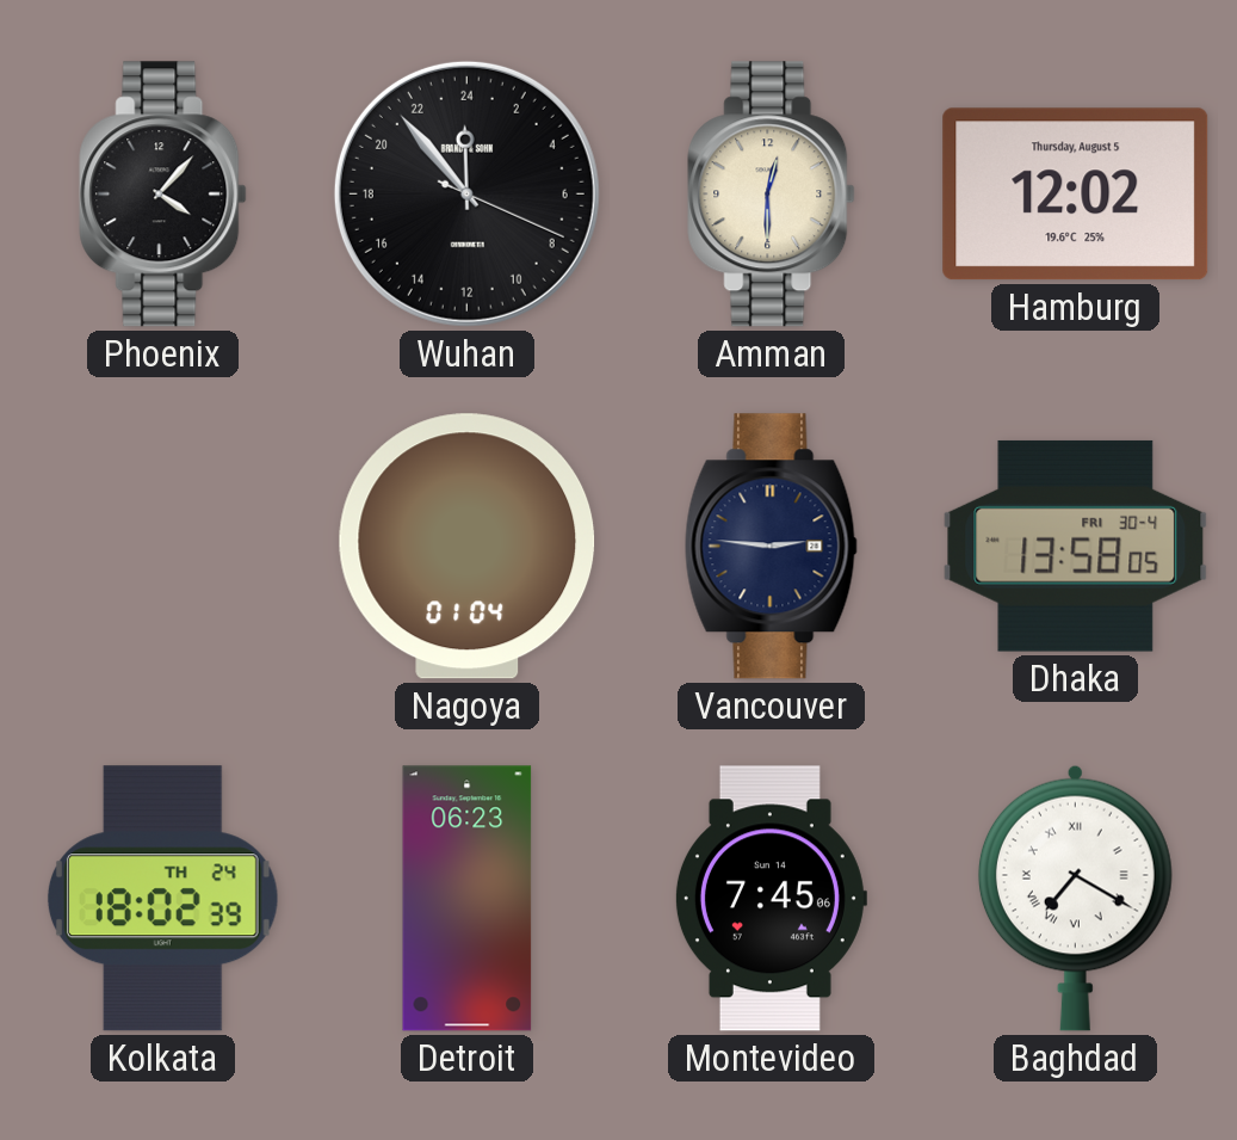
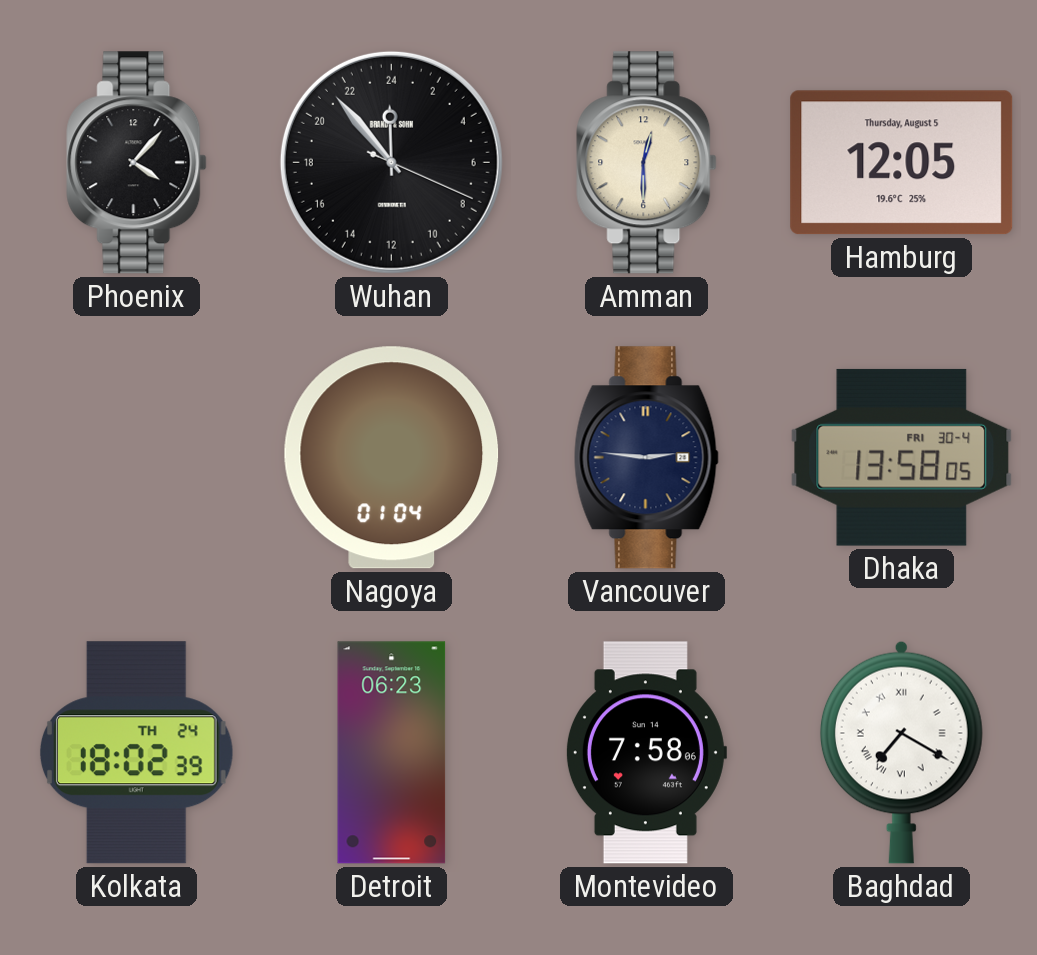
Hamburg: 12:02 -> 12:05
Montevideo: 7:45 -> 7:58
